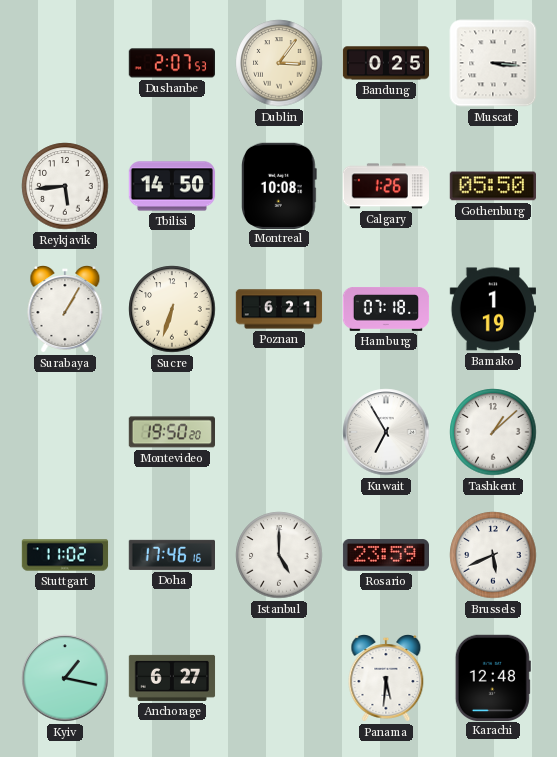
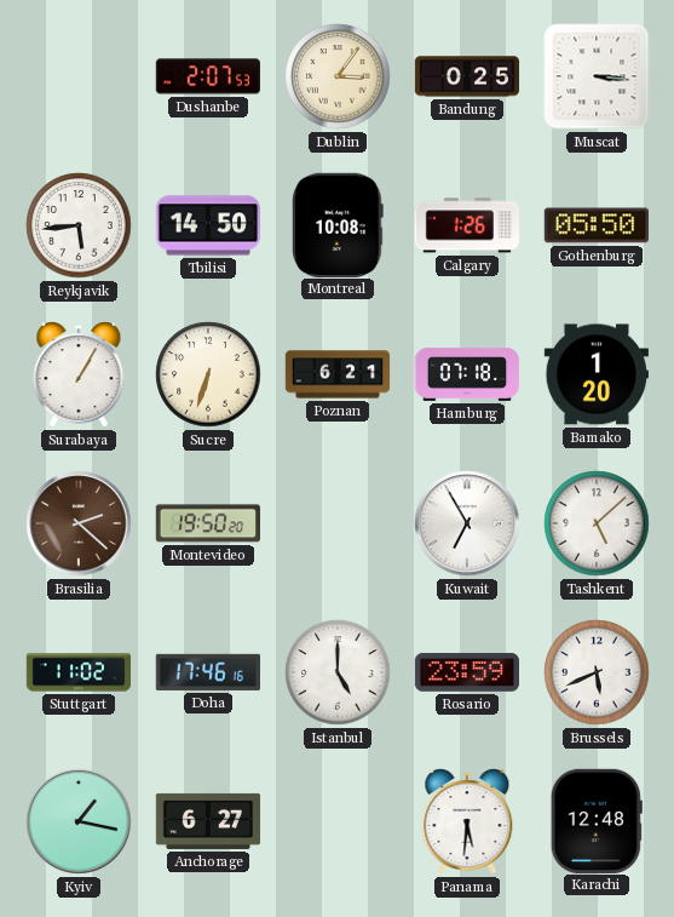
Bamako: 1:19 -> 1:20
Brasilia: none -> 2:22
Tashkent: 1:08 -> 5:08
